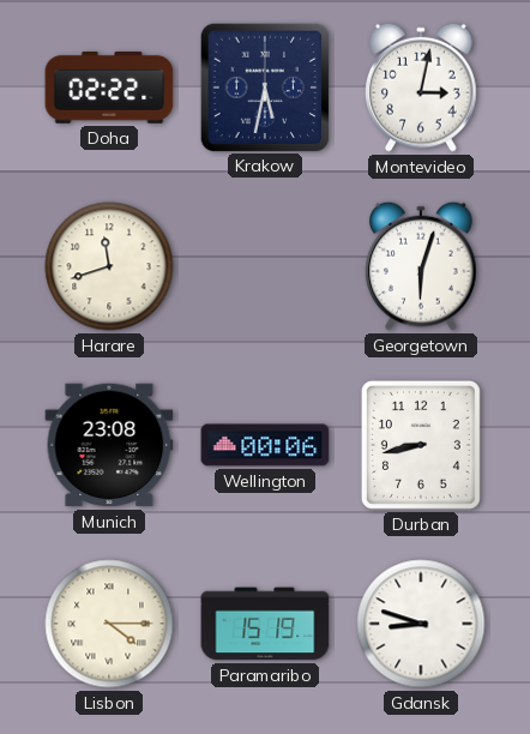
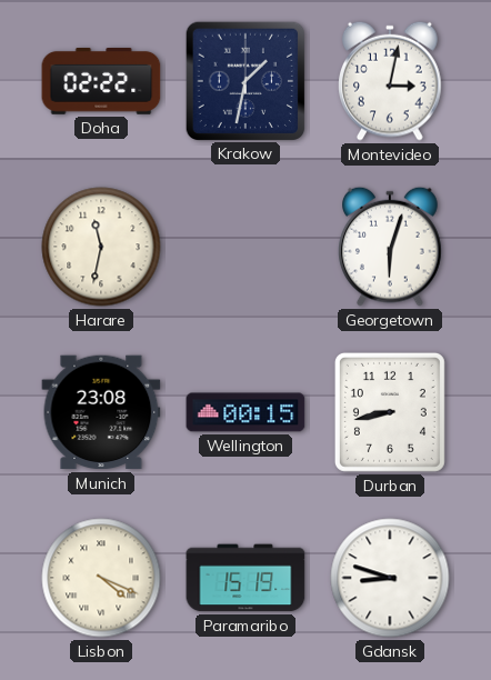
Krakow: 5:32 -> 1:32
Harare: 11:42 -> 11:32
Wellington: 00:06 -> 00:15
Lisbon: 4:15 -> 4:19
